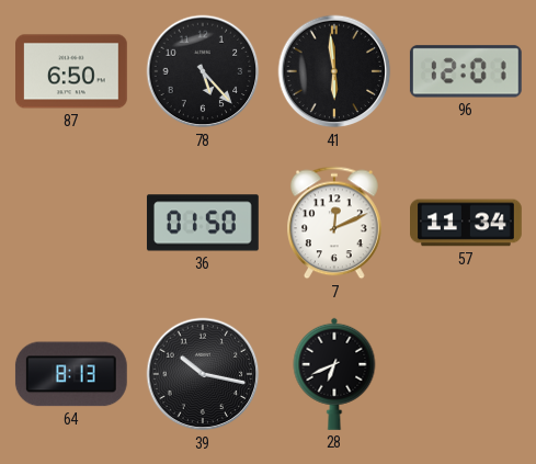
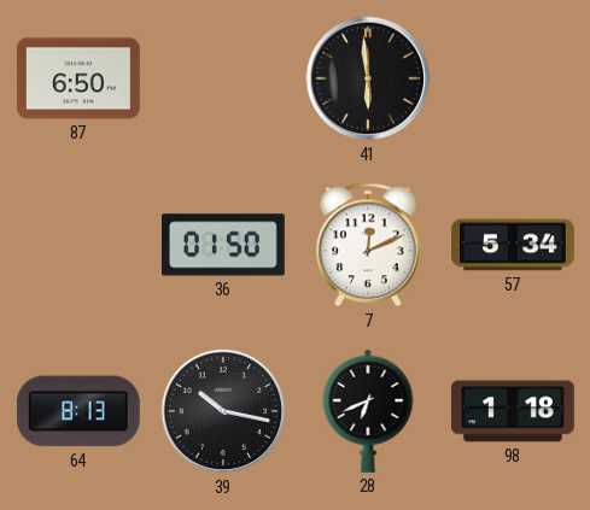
78: 5:23 -> none
96: 12:01 -> none
57: 11:34 -> 5:34
98: none -> 1:18
